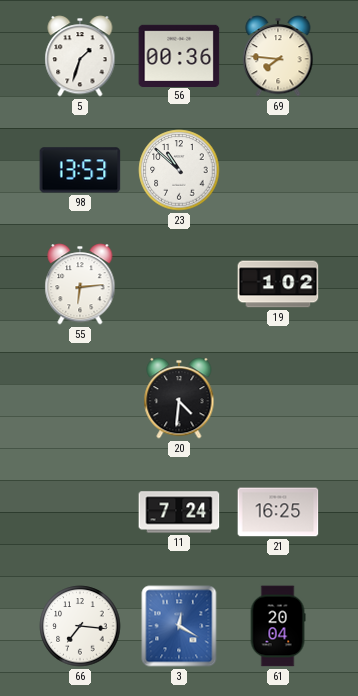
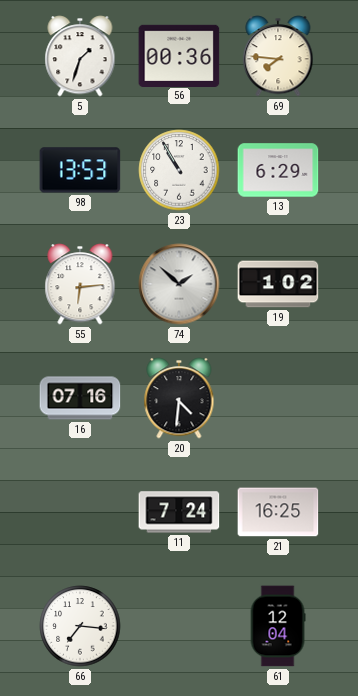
23: 10:52 -> 10:55
13: none -> 6:29
74: none -> 1:52
16: none -> 07:16
3: 12:20 -> none
61: 20:04 -> 12:04
